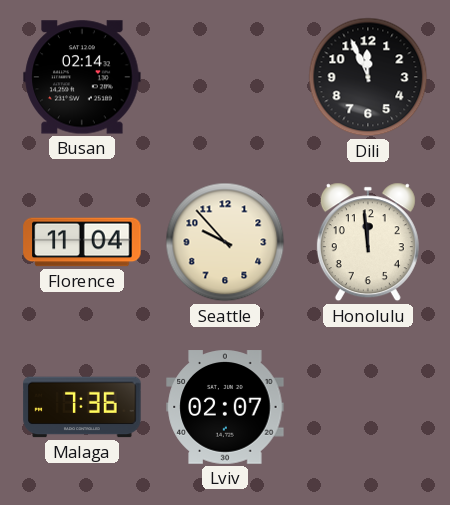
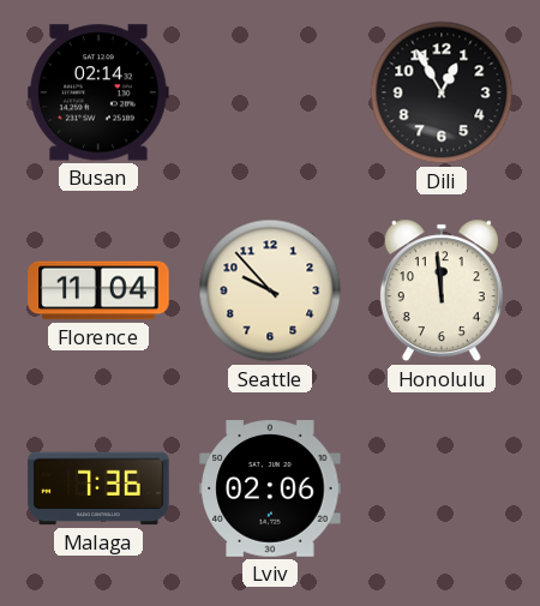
Dili: 11:56 -> 12:55
Lviv: 02:07 -> 02:06
